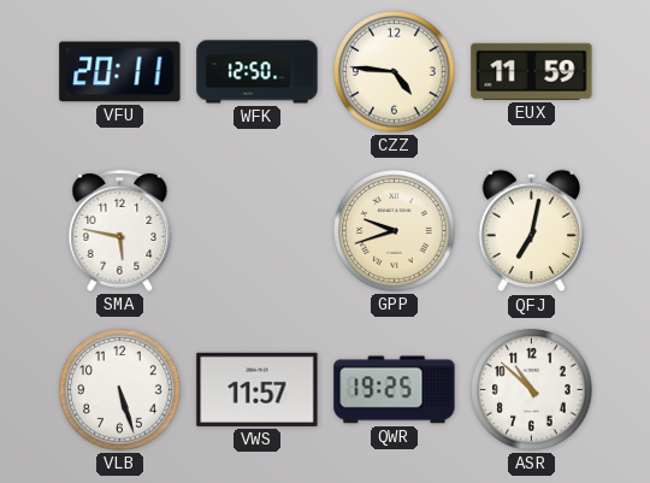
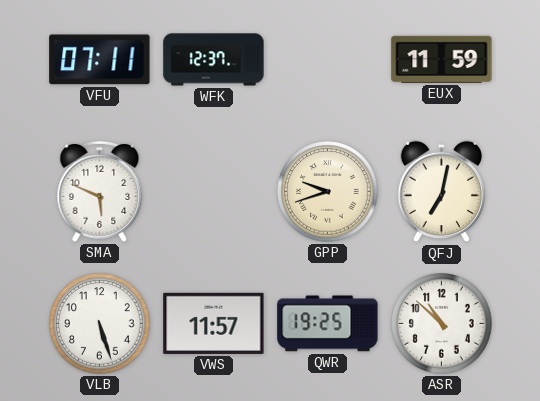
VFU: 20:11 -> 07:11
WFK: 12:50 -> 12:37
CZZ: 4:46 -> none
SMA: 5:47 -> 5:49
